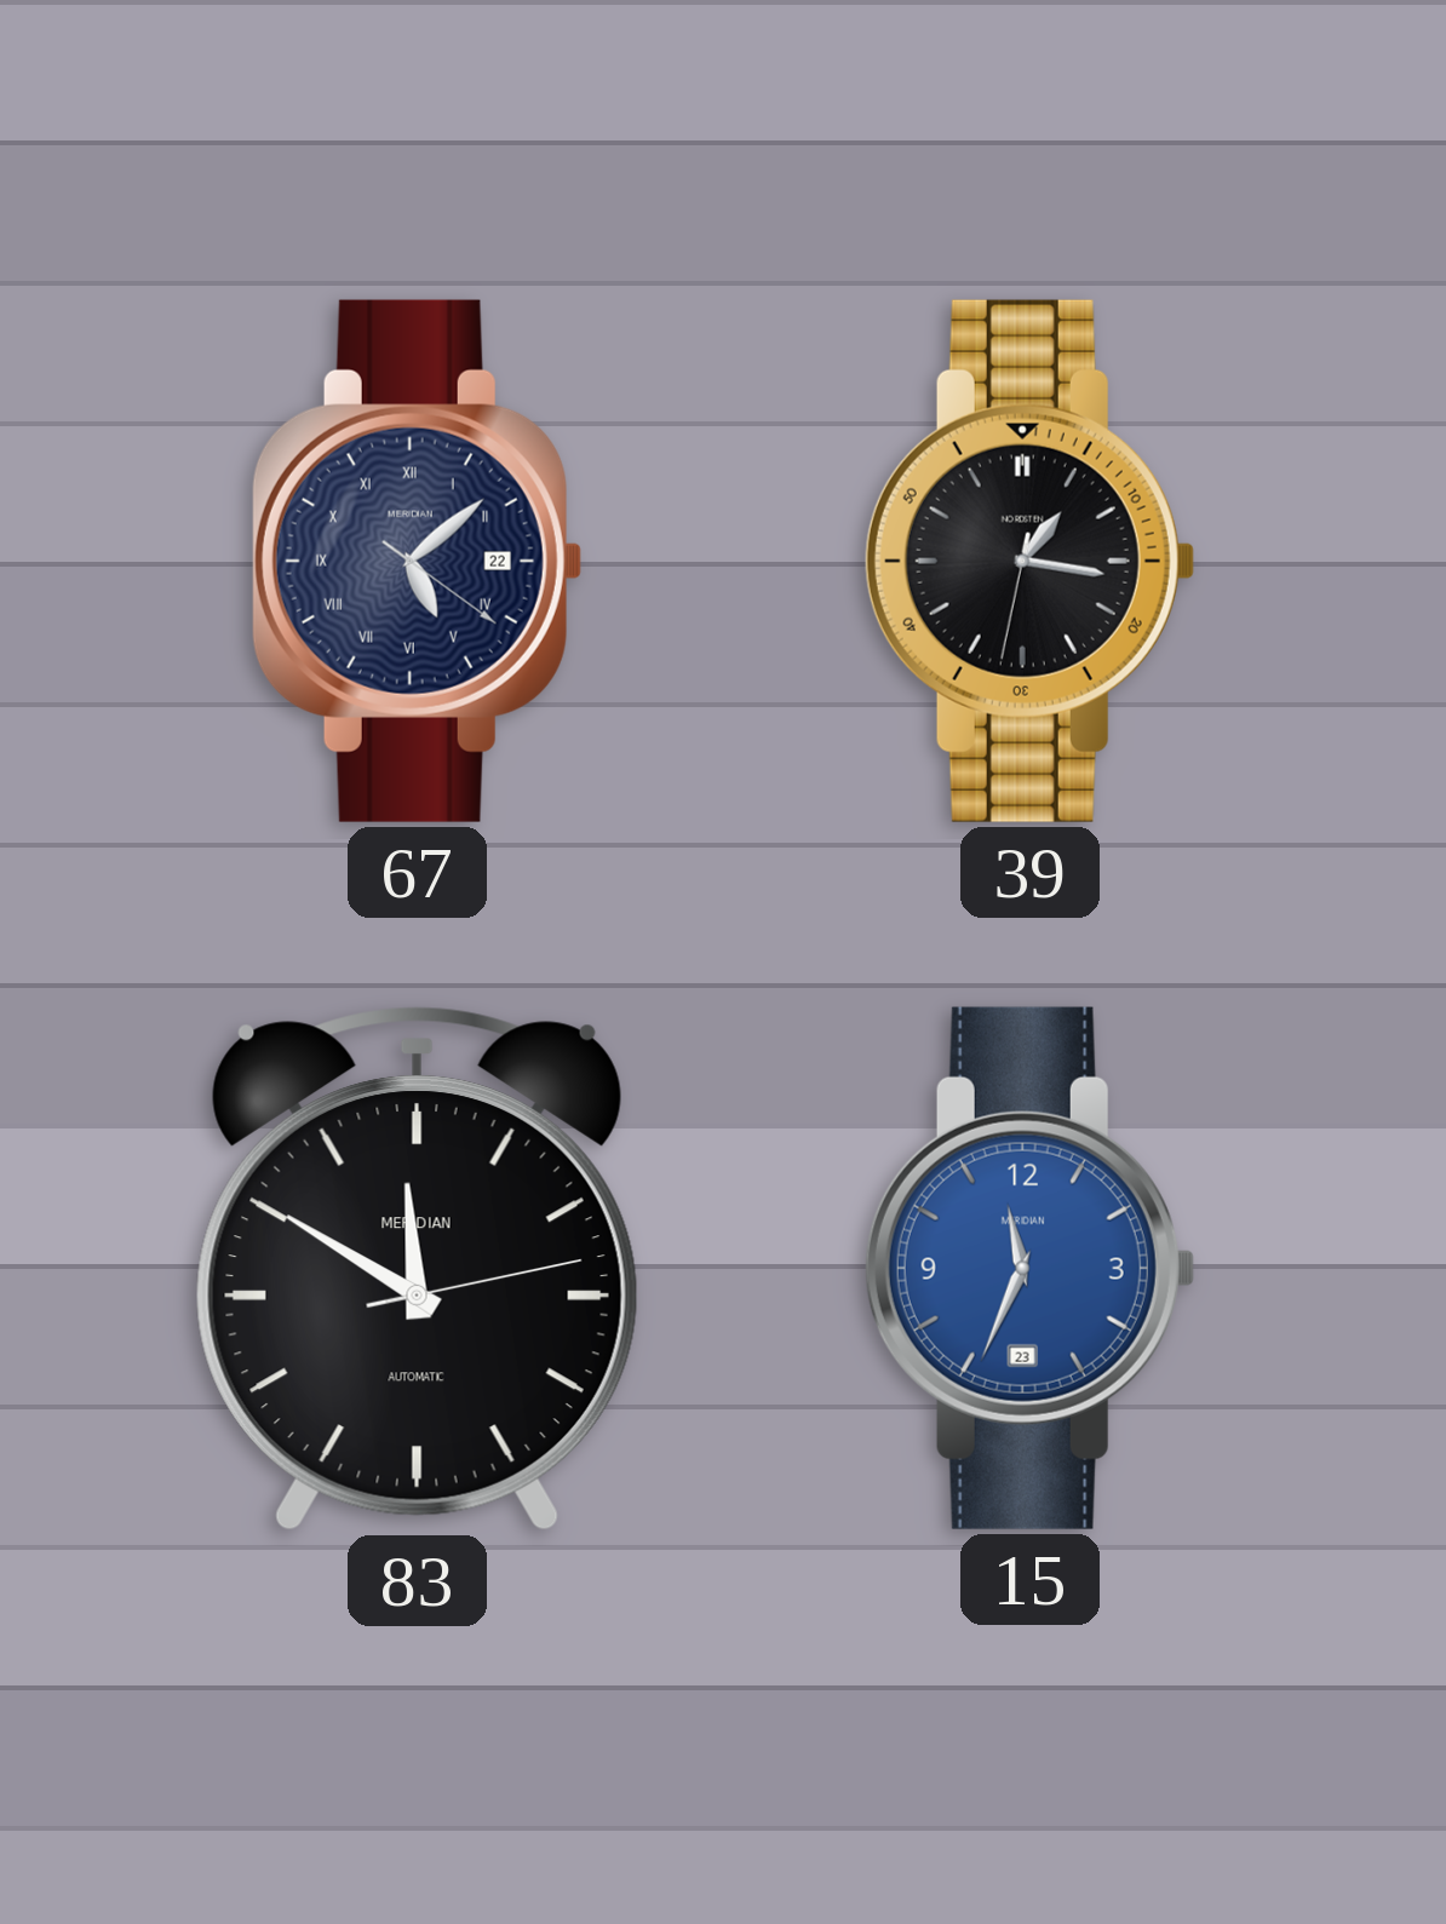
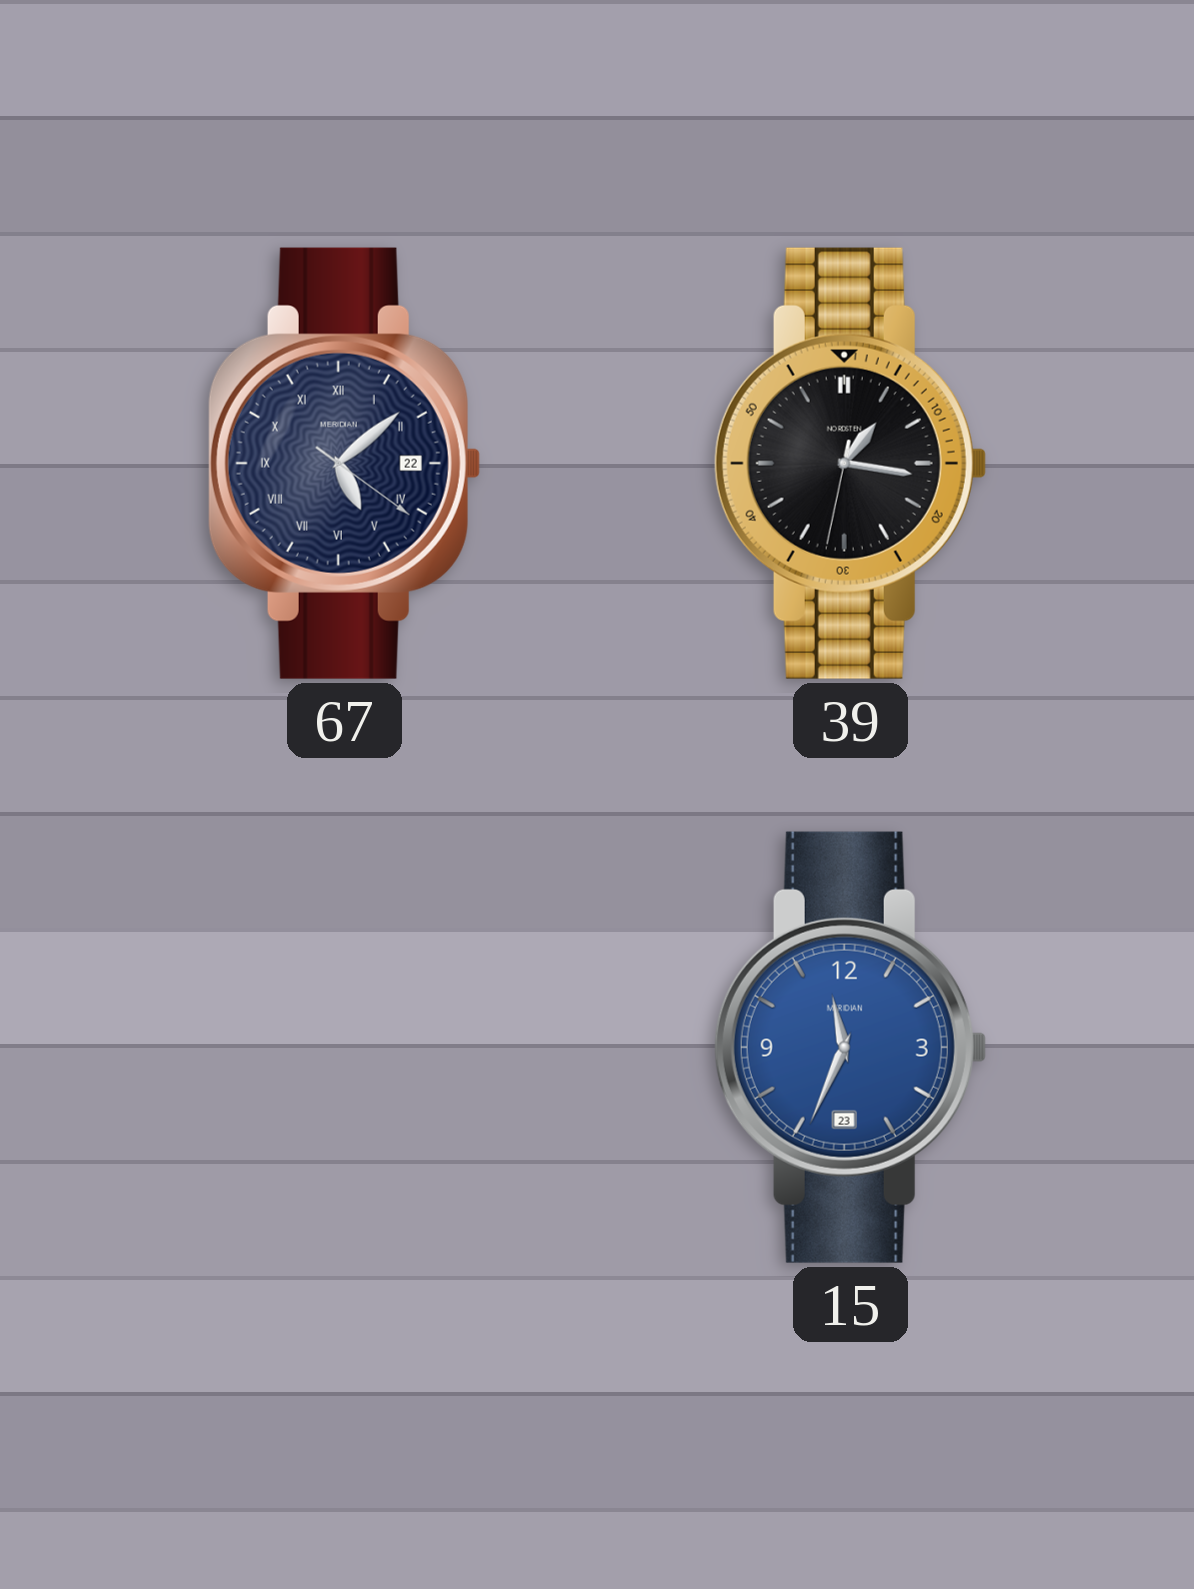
83: 11:50 -> none
